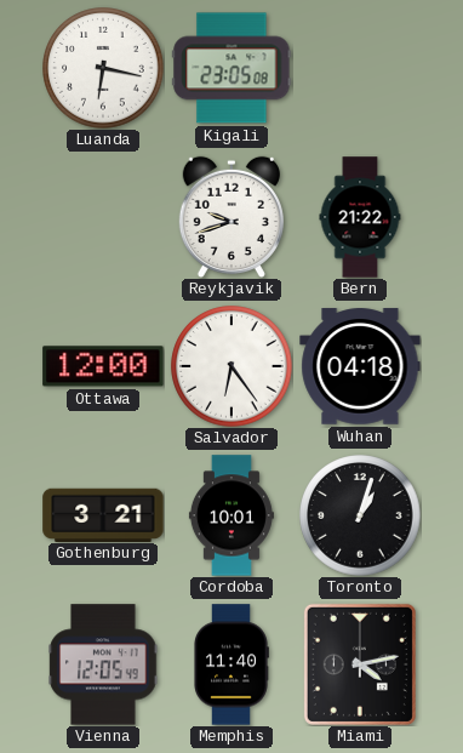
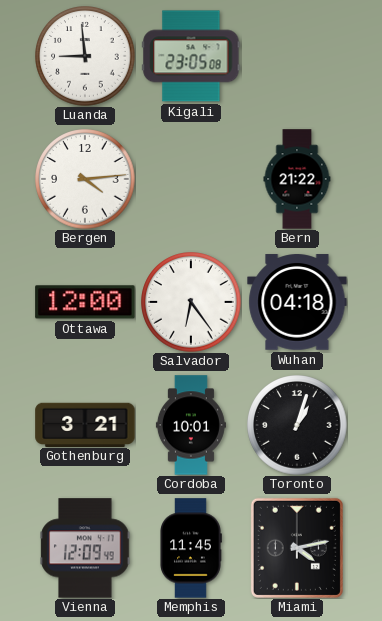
Luanda: 6:17 -> 8:59
Bergen: none -> 4:14
Reykjavik: 9:42 -> none
Vienna: 12:05 -> 12:09
Memphis: 11:40 -> 11:45
